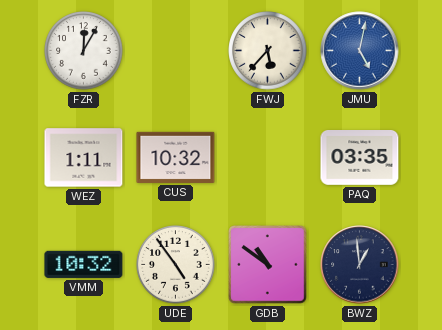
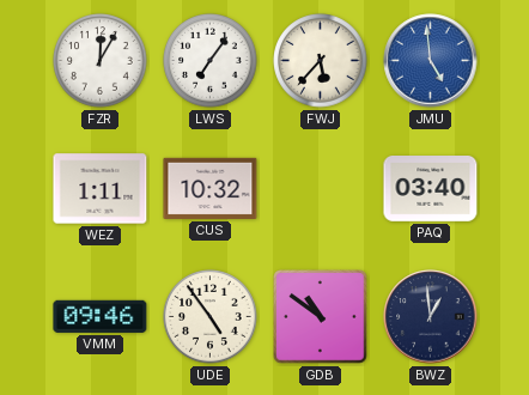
LWS: none -> 7:06
JMU: 5:02 -> 4:59
PAQ: 03:35 -> 03:40
VMM: 10:32 -> 09:46
